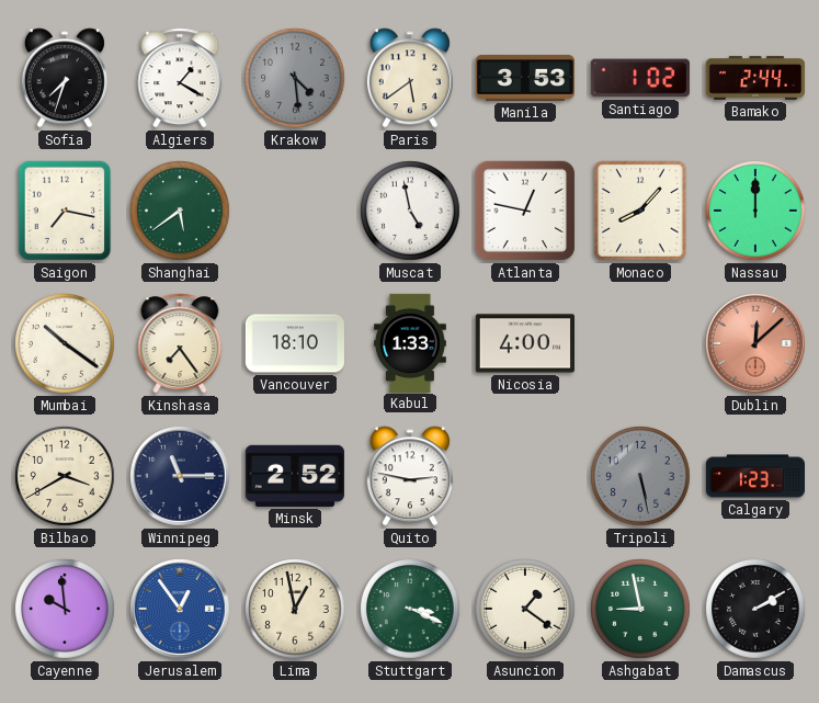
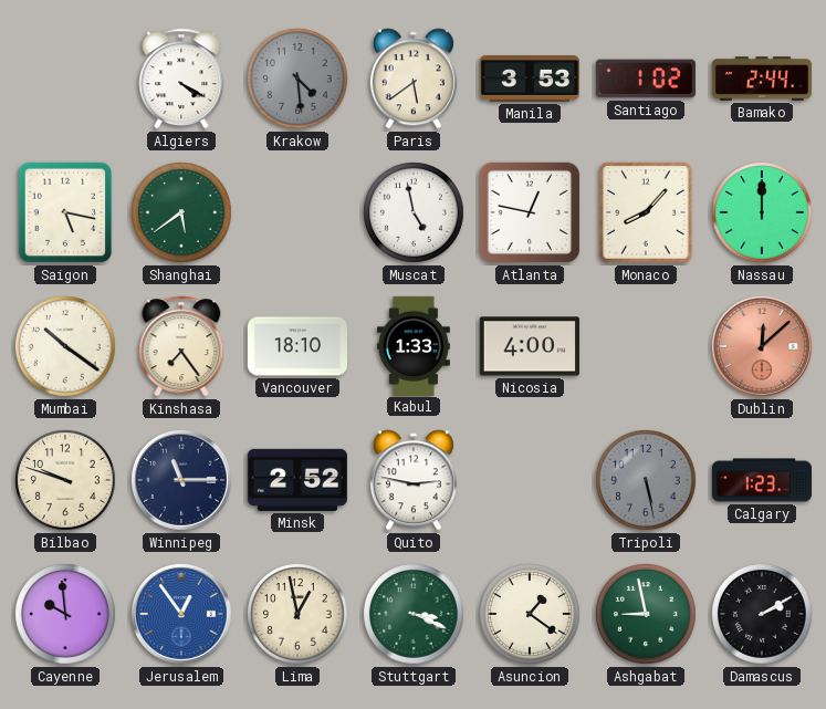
Sofia: 7:33 -> none
Algiers: 1:20 -> 4:20
Saigon: 7:17 -> 5:17
Bilbao: 3:40 -> 9:48
